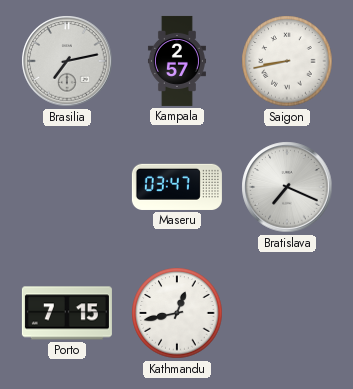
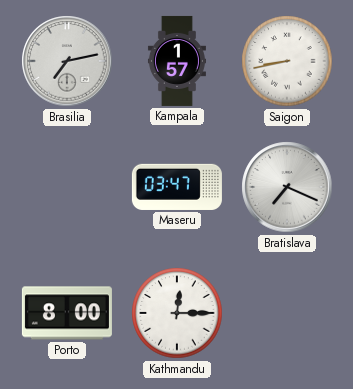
Kampala: 2:57 -> 1:57
Porto: 7:15 -> 8:00
Kathmandu: 12:43 -> 12:15
